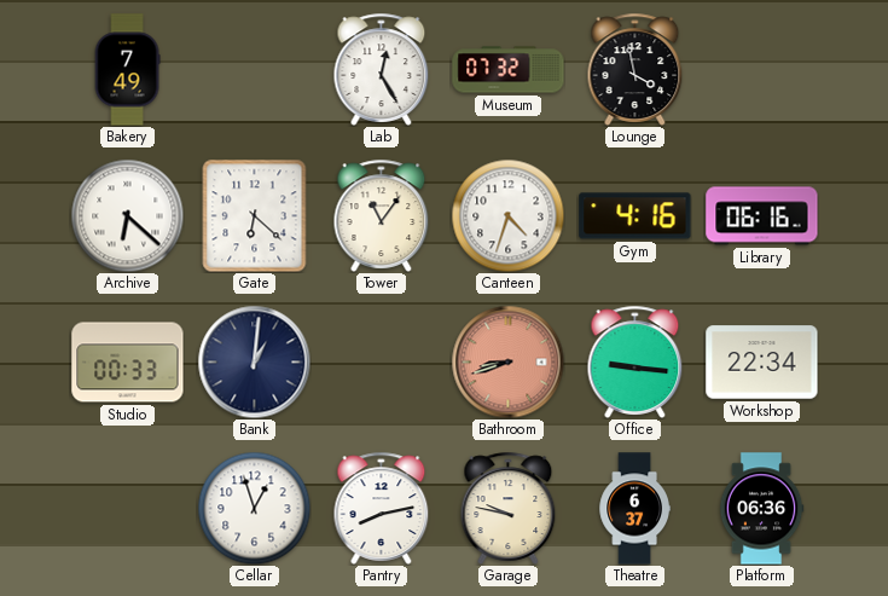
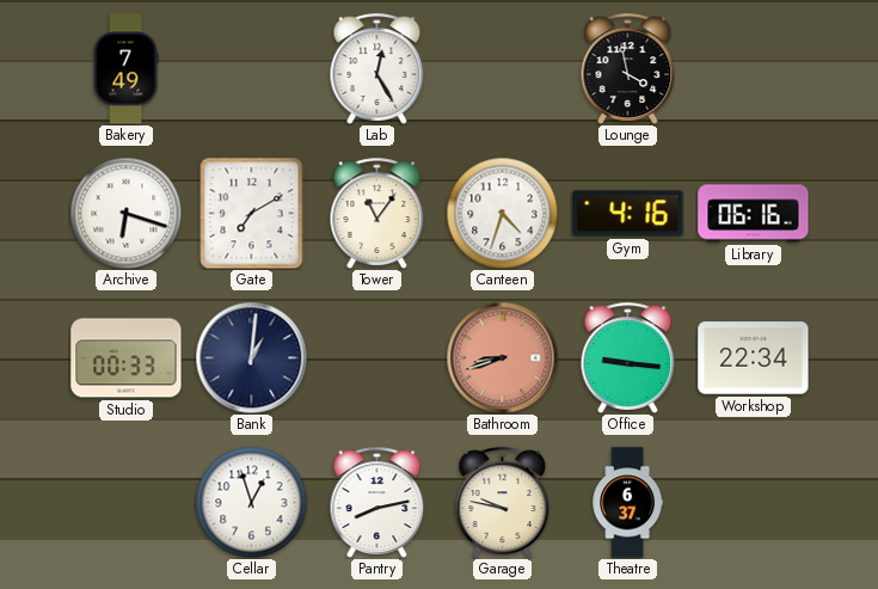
Museum: 07:32 -> none
Archive: 6:22 -> 6:18
Gate: 6:22 -> 7:10
Platform: 06:36 -> none
